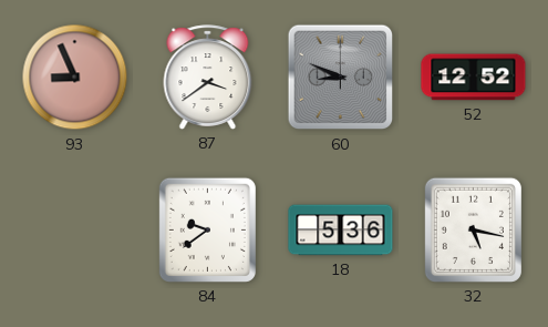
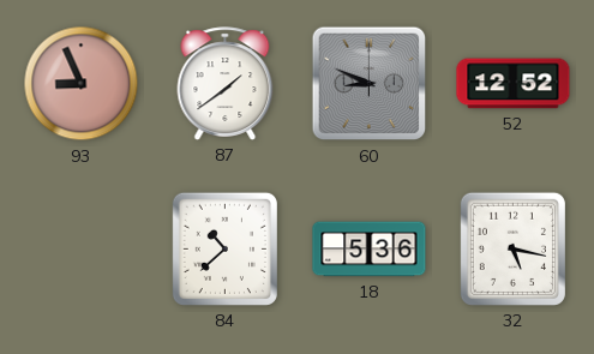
87: 3:39 -> 1:39
84: 9:39 -> 10:38
